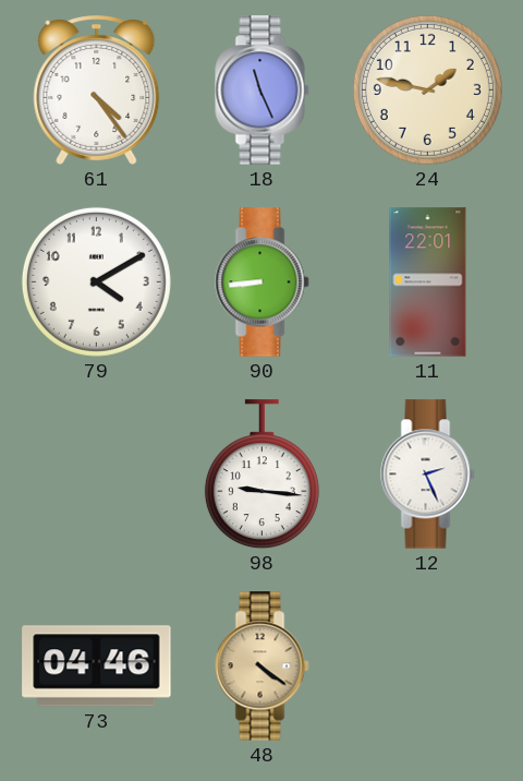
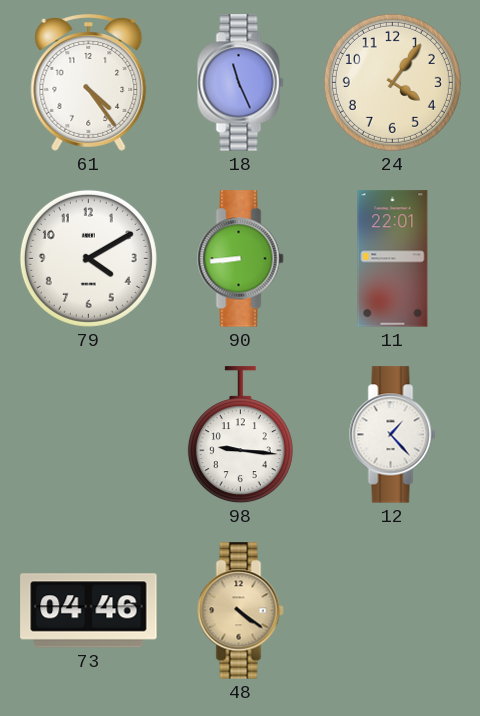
24: 1:47 -> 4:06
12: 2:26 -> 1:23
